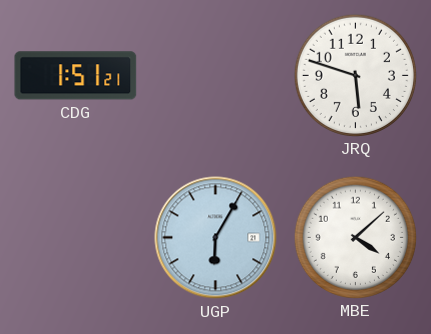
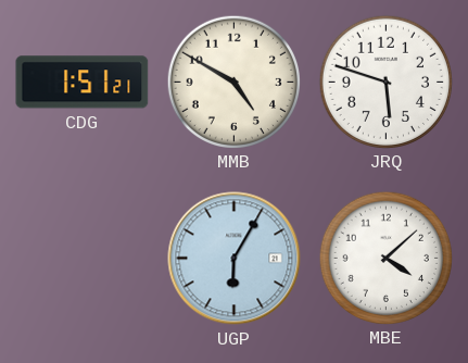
MMB: none -> 4:50
